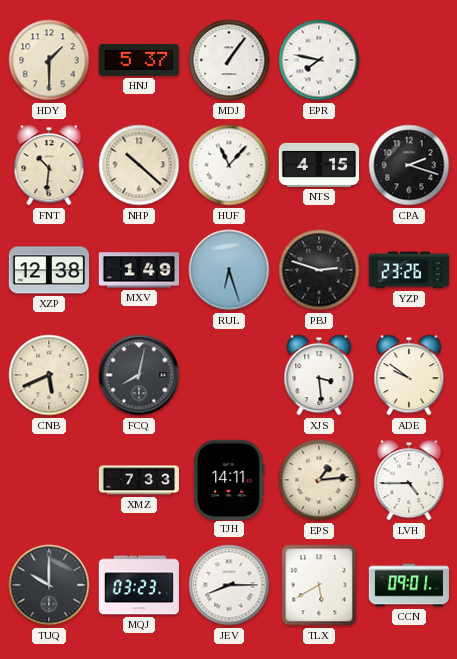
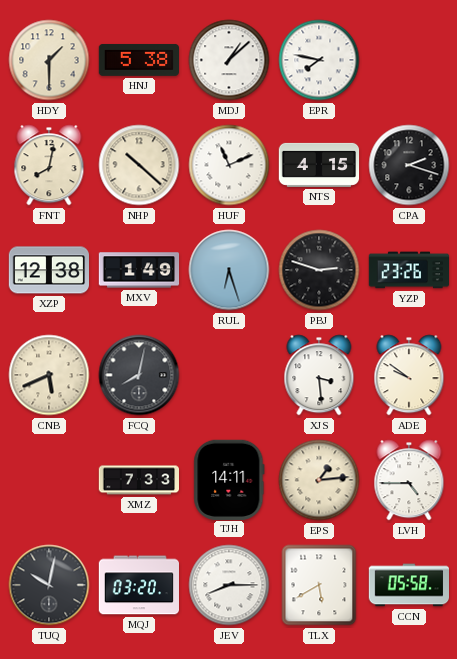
HNJ: 5:37 -> 5:38
MDJ: 1:06 -> 1:08
FNT: 10:31 -> 8:02
HUF: 11:07 -> 11:11
TUQ: 10:00 -> 10:02
MQJ: 03:23 -> 03:20
CCN: 09:01 -> 05:58
